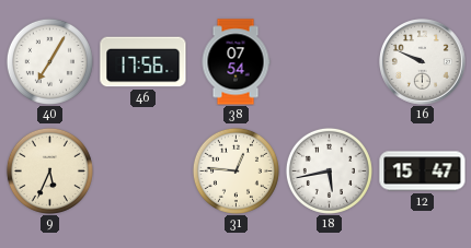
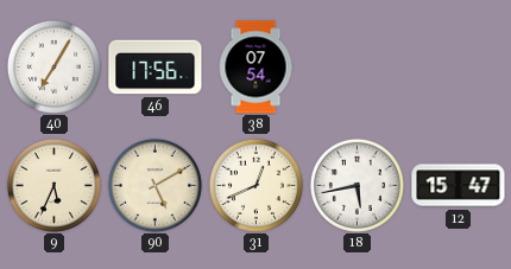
16: 9:49 -> none
90: none -> 5:10
31: 12:46 -> 12:41
